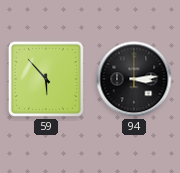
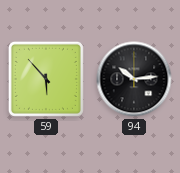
94: 3:14 -> 10:14
